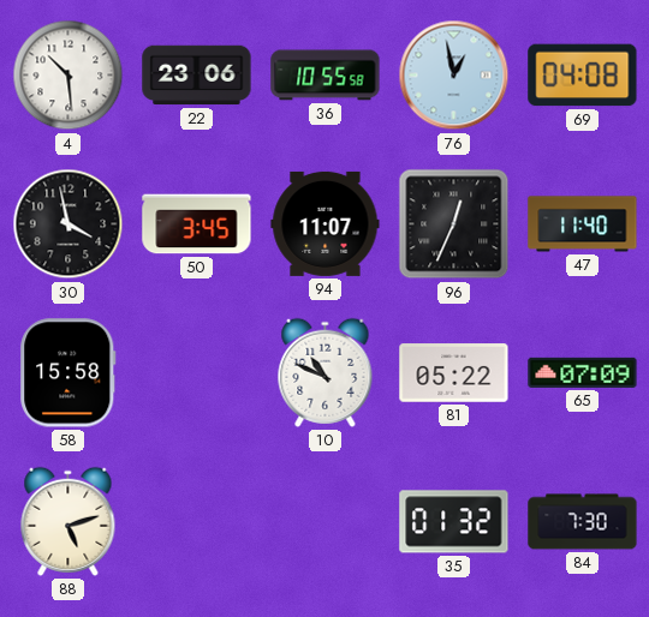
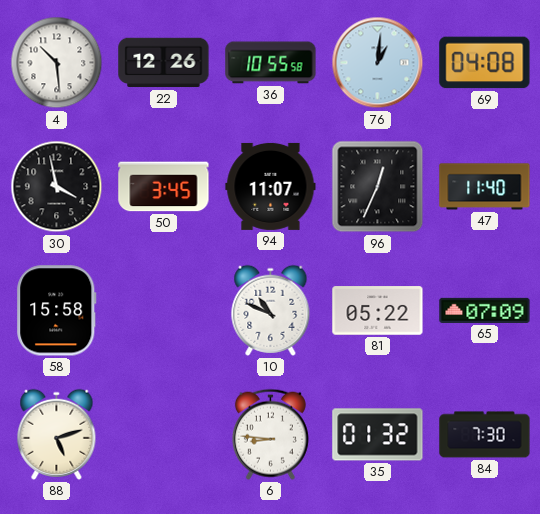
22: 23:06 -> 12:26
76: 12:58 -> 1:01
6: none -> 8:46
